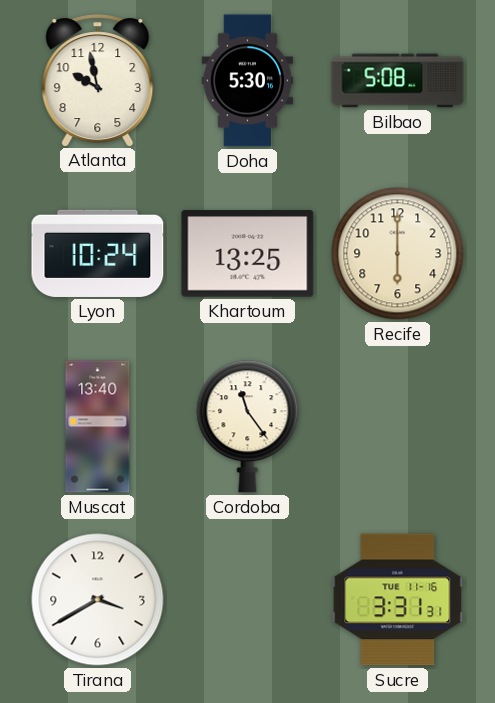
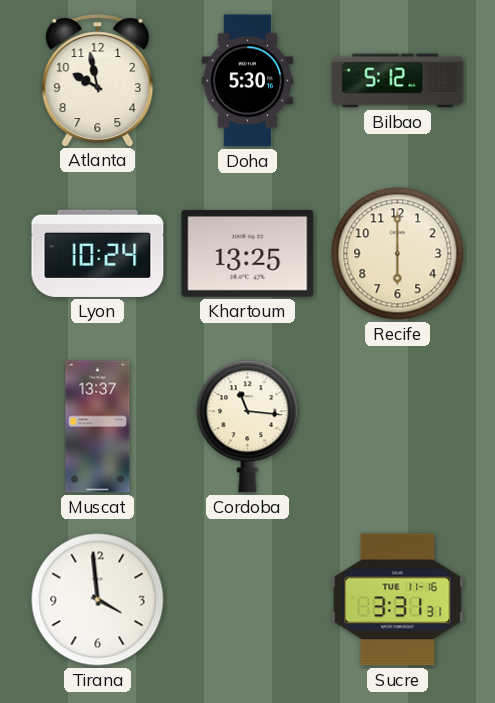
Bilbao: 5:08 -> 5:12
Muscat: 13:40 -> 13:37
Cordoba: 11:24 -> 11:16
Tirana: 3:40 -> 3:59
